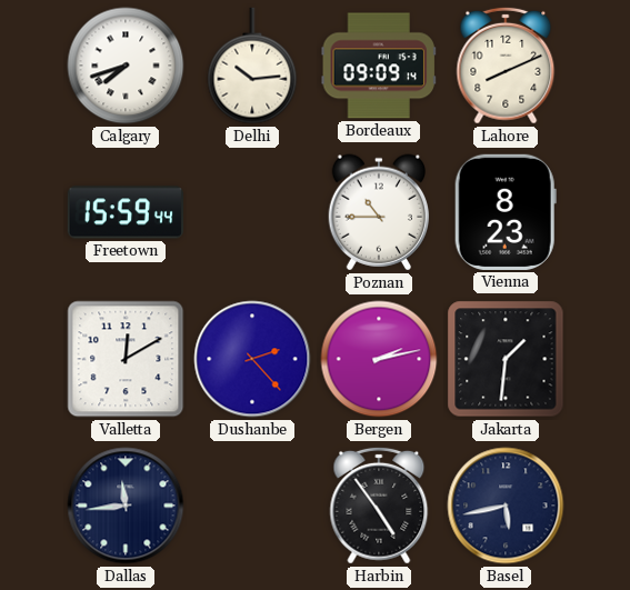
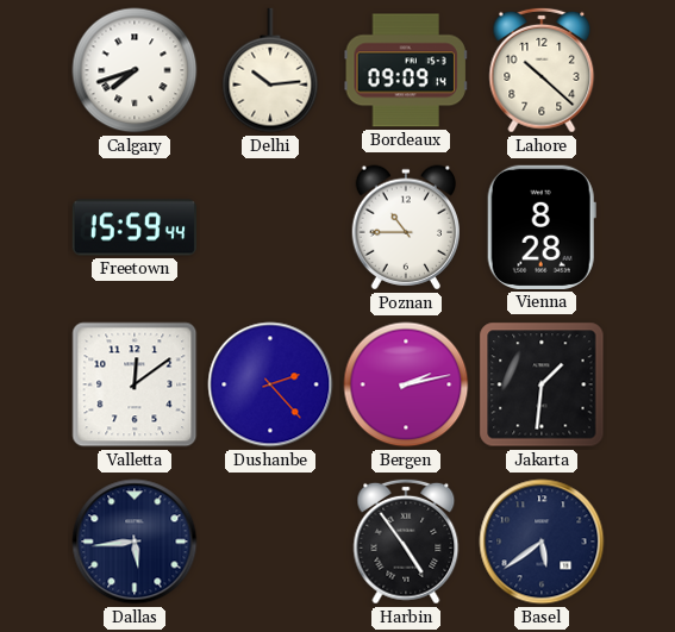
Lahore: 8:11 -> 10:22
Vienna: 8:23 -> 8:28
Valletta: 12:10 -> 12:09
Dallas: 11:44 -> 5:44
Basel: 5:43 -> 5:39
